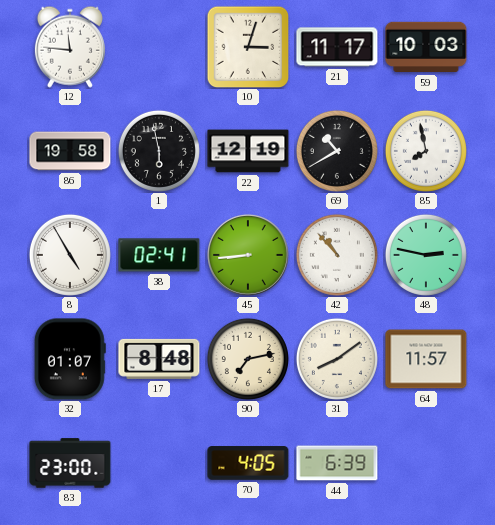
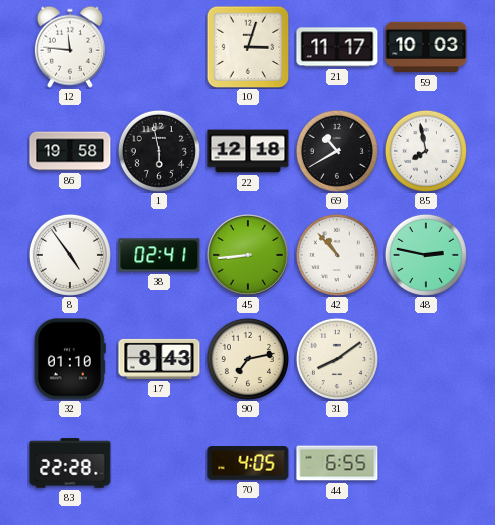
22: 12:19 -> 12:18
8: 4:55 -> 4:54
32: 01:07 -> 01:10
17: 8:48 -> 8:43
64: 11:57 -> none
83: 23:00 -> 22:28
44: 6:39 -> 6:55
